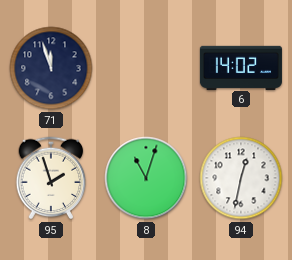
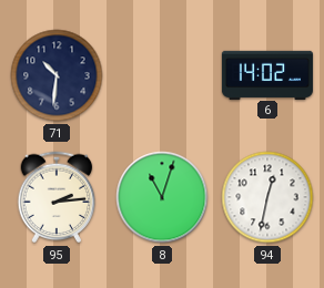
71: 11:57 -> 10:31
95: 1:57 -> 2:14
